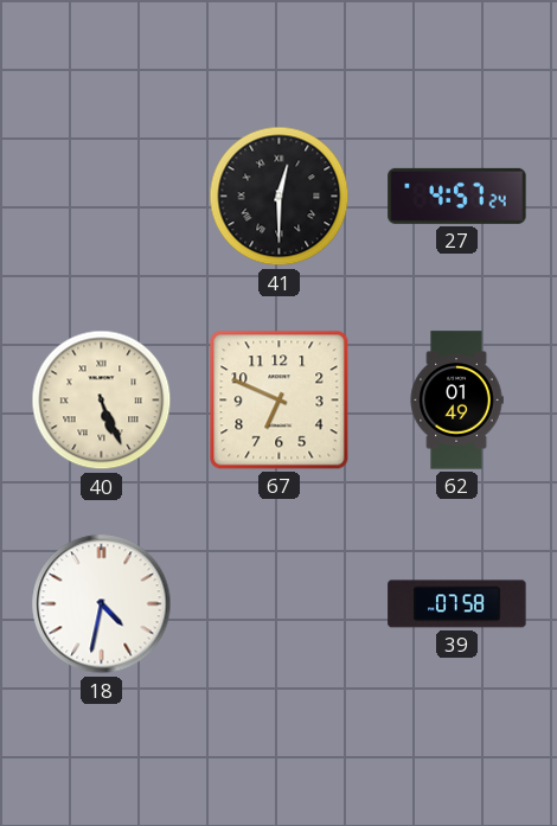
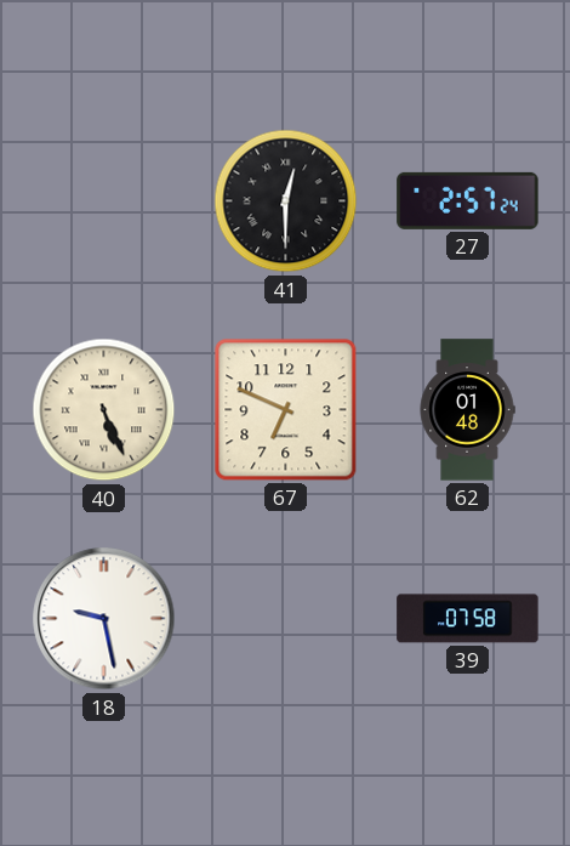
27: 4:57 -> 2:57
62: 01:49 -> 01:48
18: 4:32 -> 9:28
